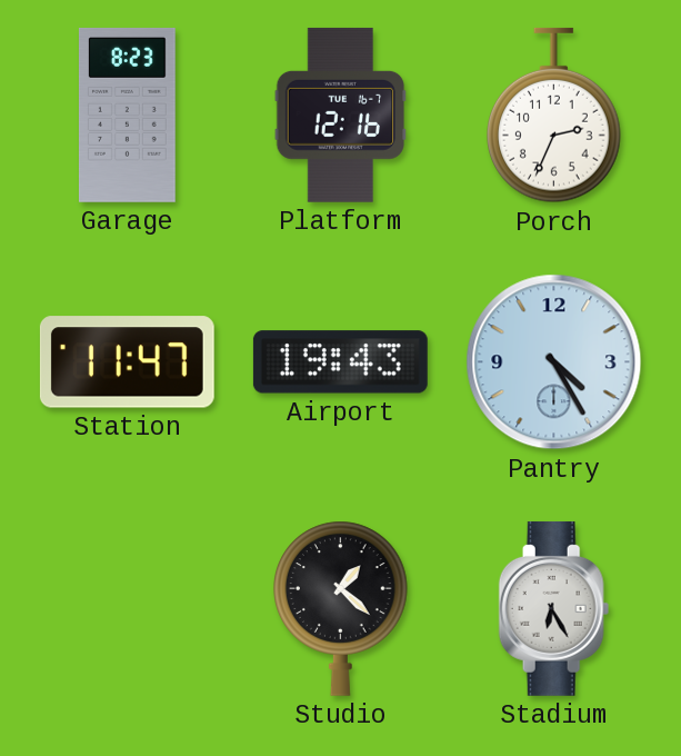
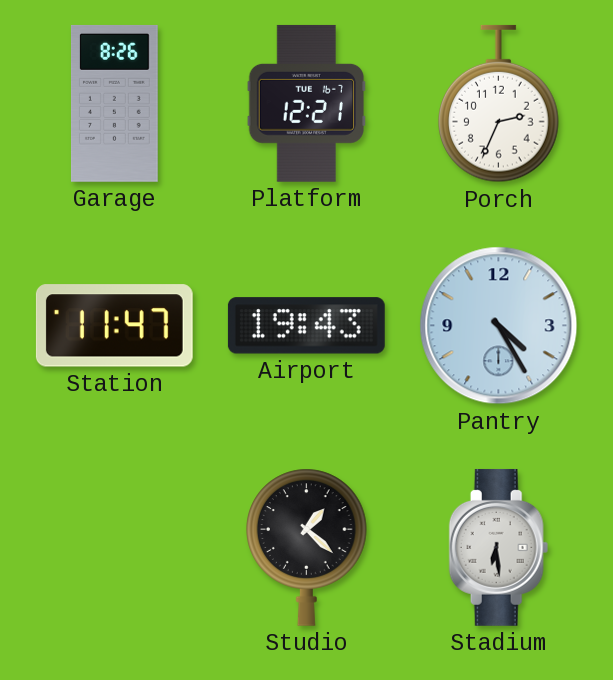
Garage: 8:23 -> 8:26
Platform: 12:16 -> 12:21
Stadium: 6:25 -> 6:29
